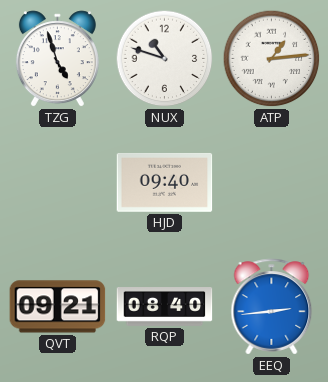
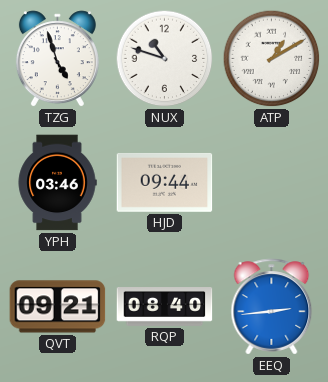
ATP: 1:14 -> 1:10
YPH: none -> 03:46
HJD: 09:40 -> 09:44
